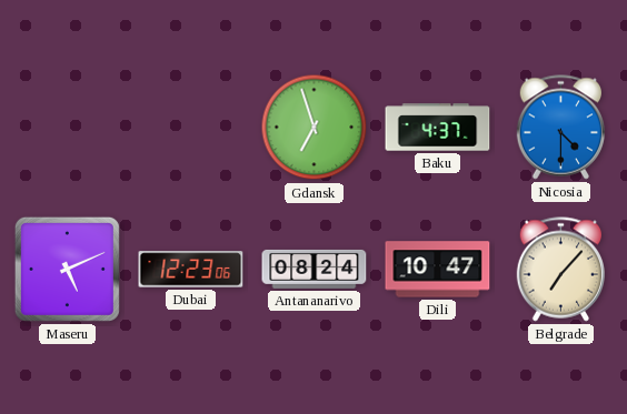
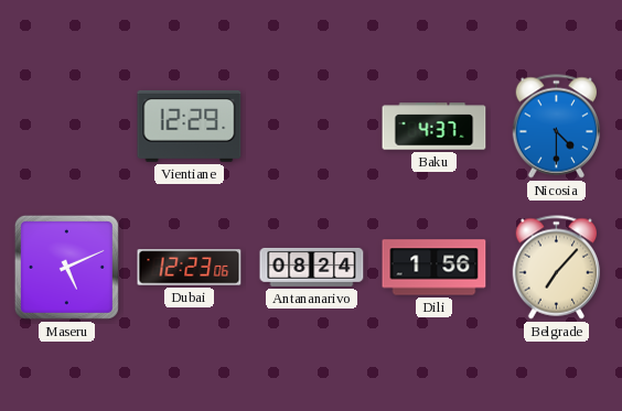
Vientiane: none -> 12:29
Gdansk: 6:57 -> none
Dili: 10:47 -> 1:56
